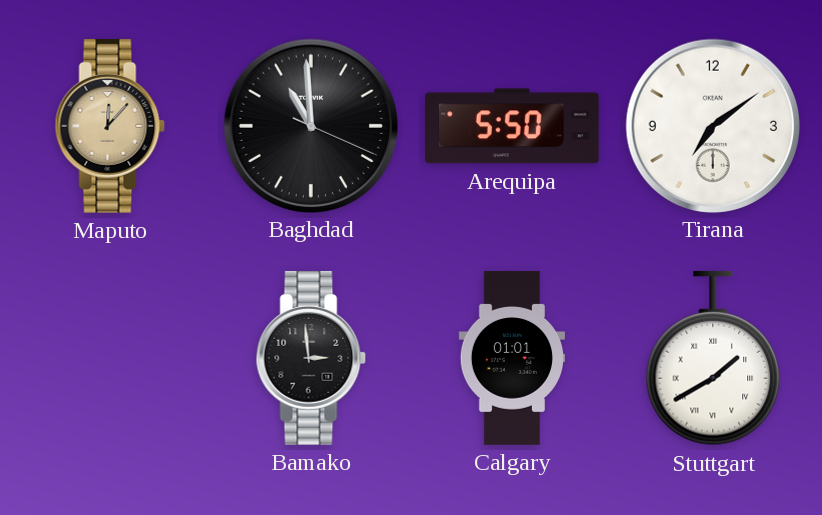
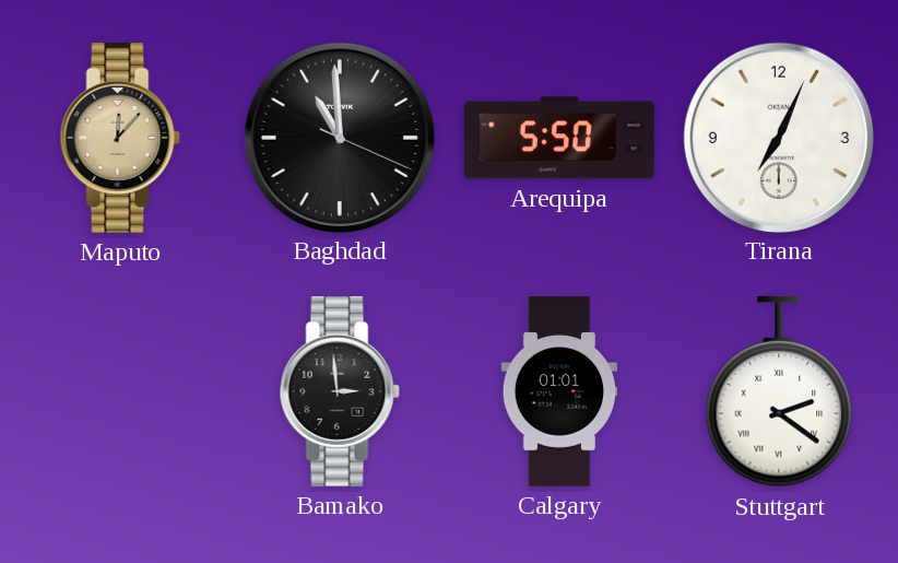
Tirana: 7:09 -> 7:04
Stuttgart: 1:40 -> 2:21
